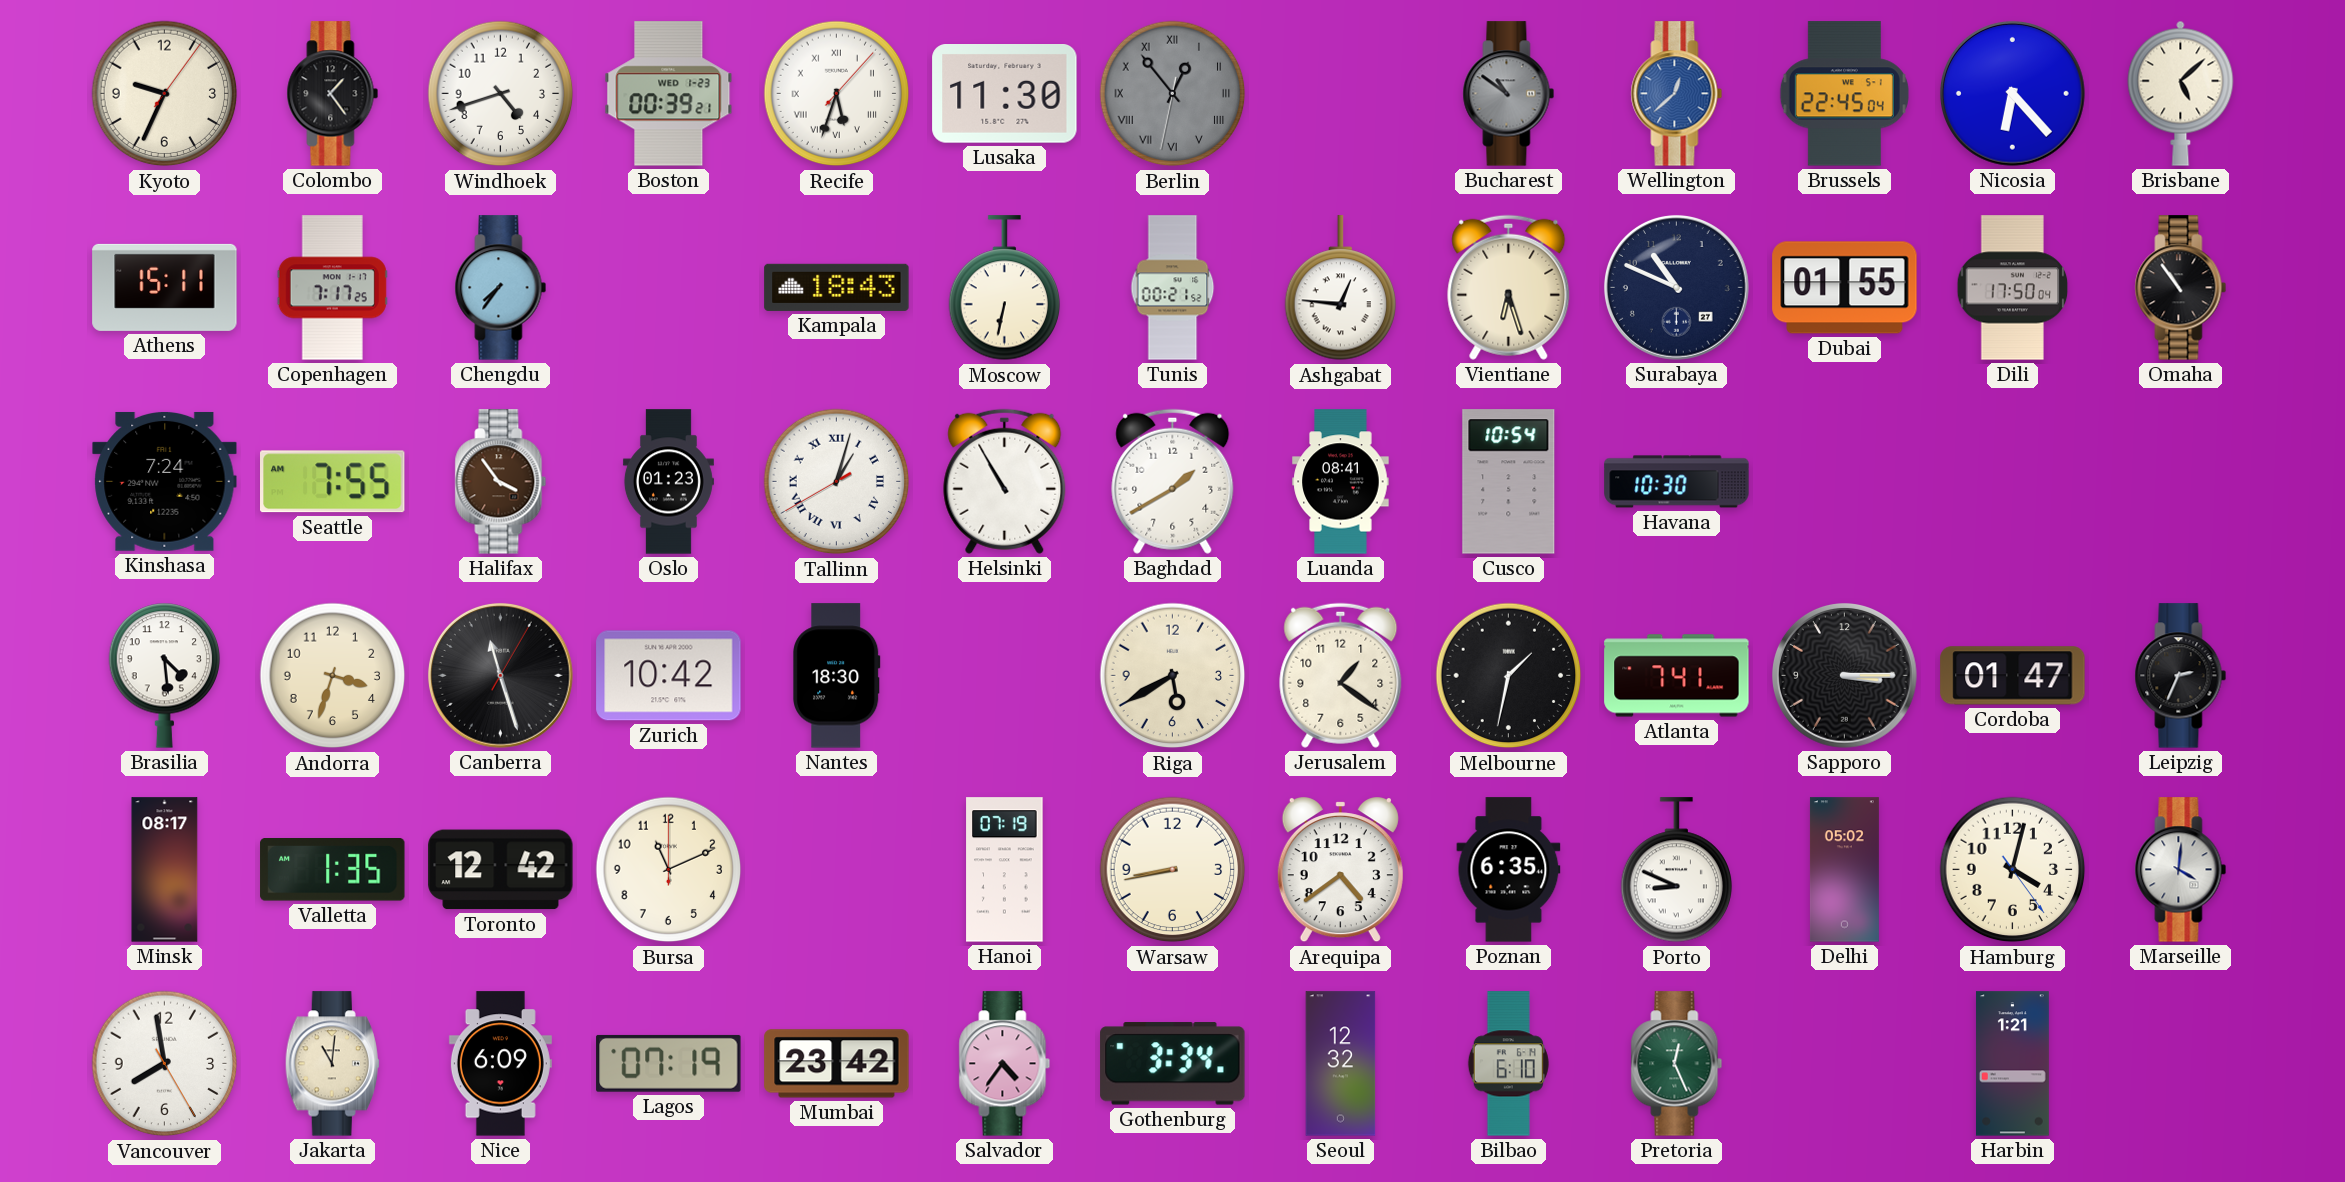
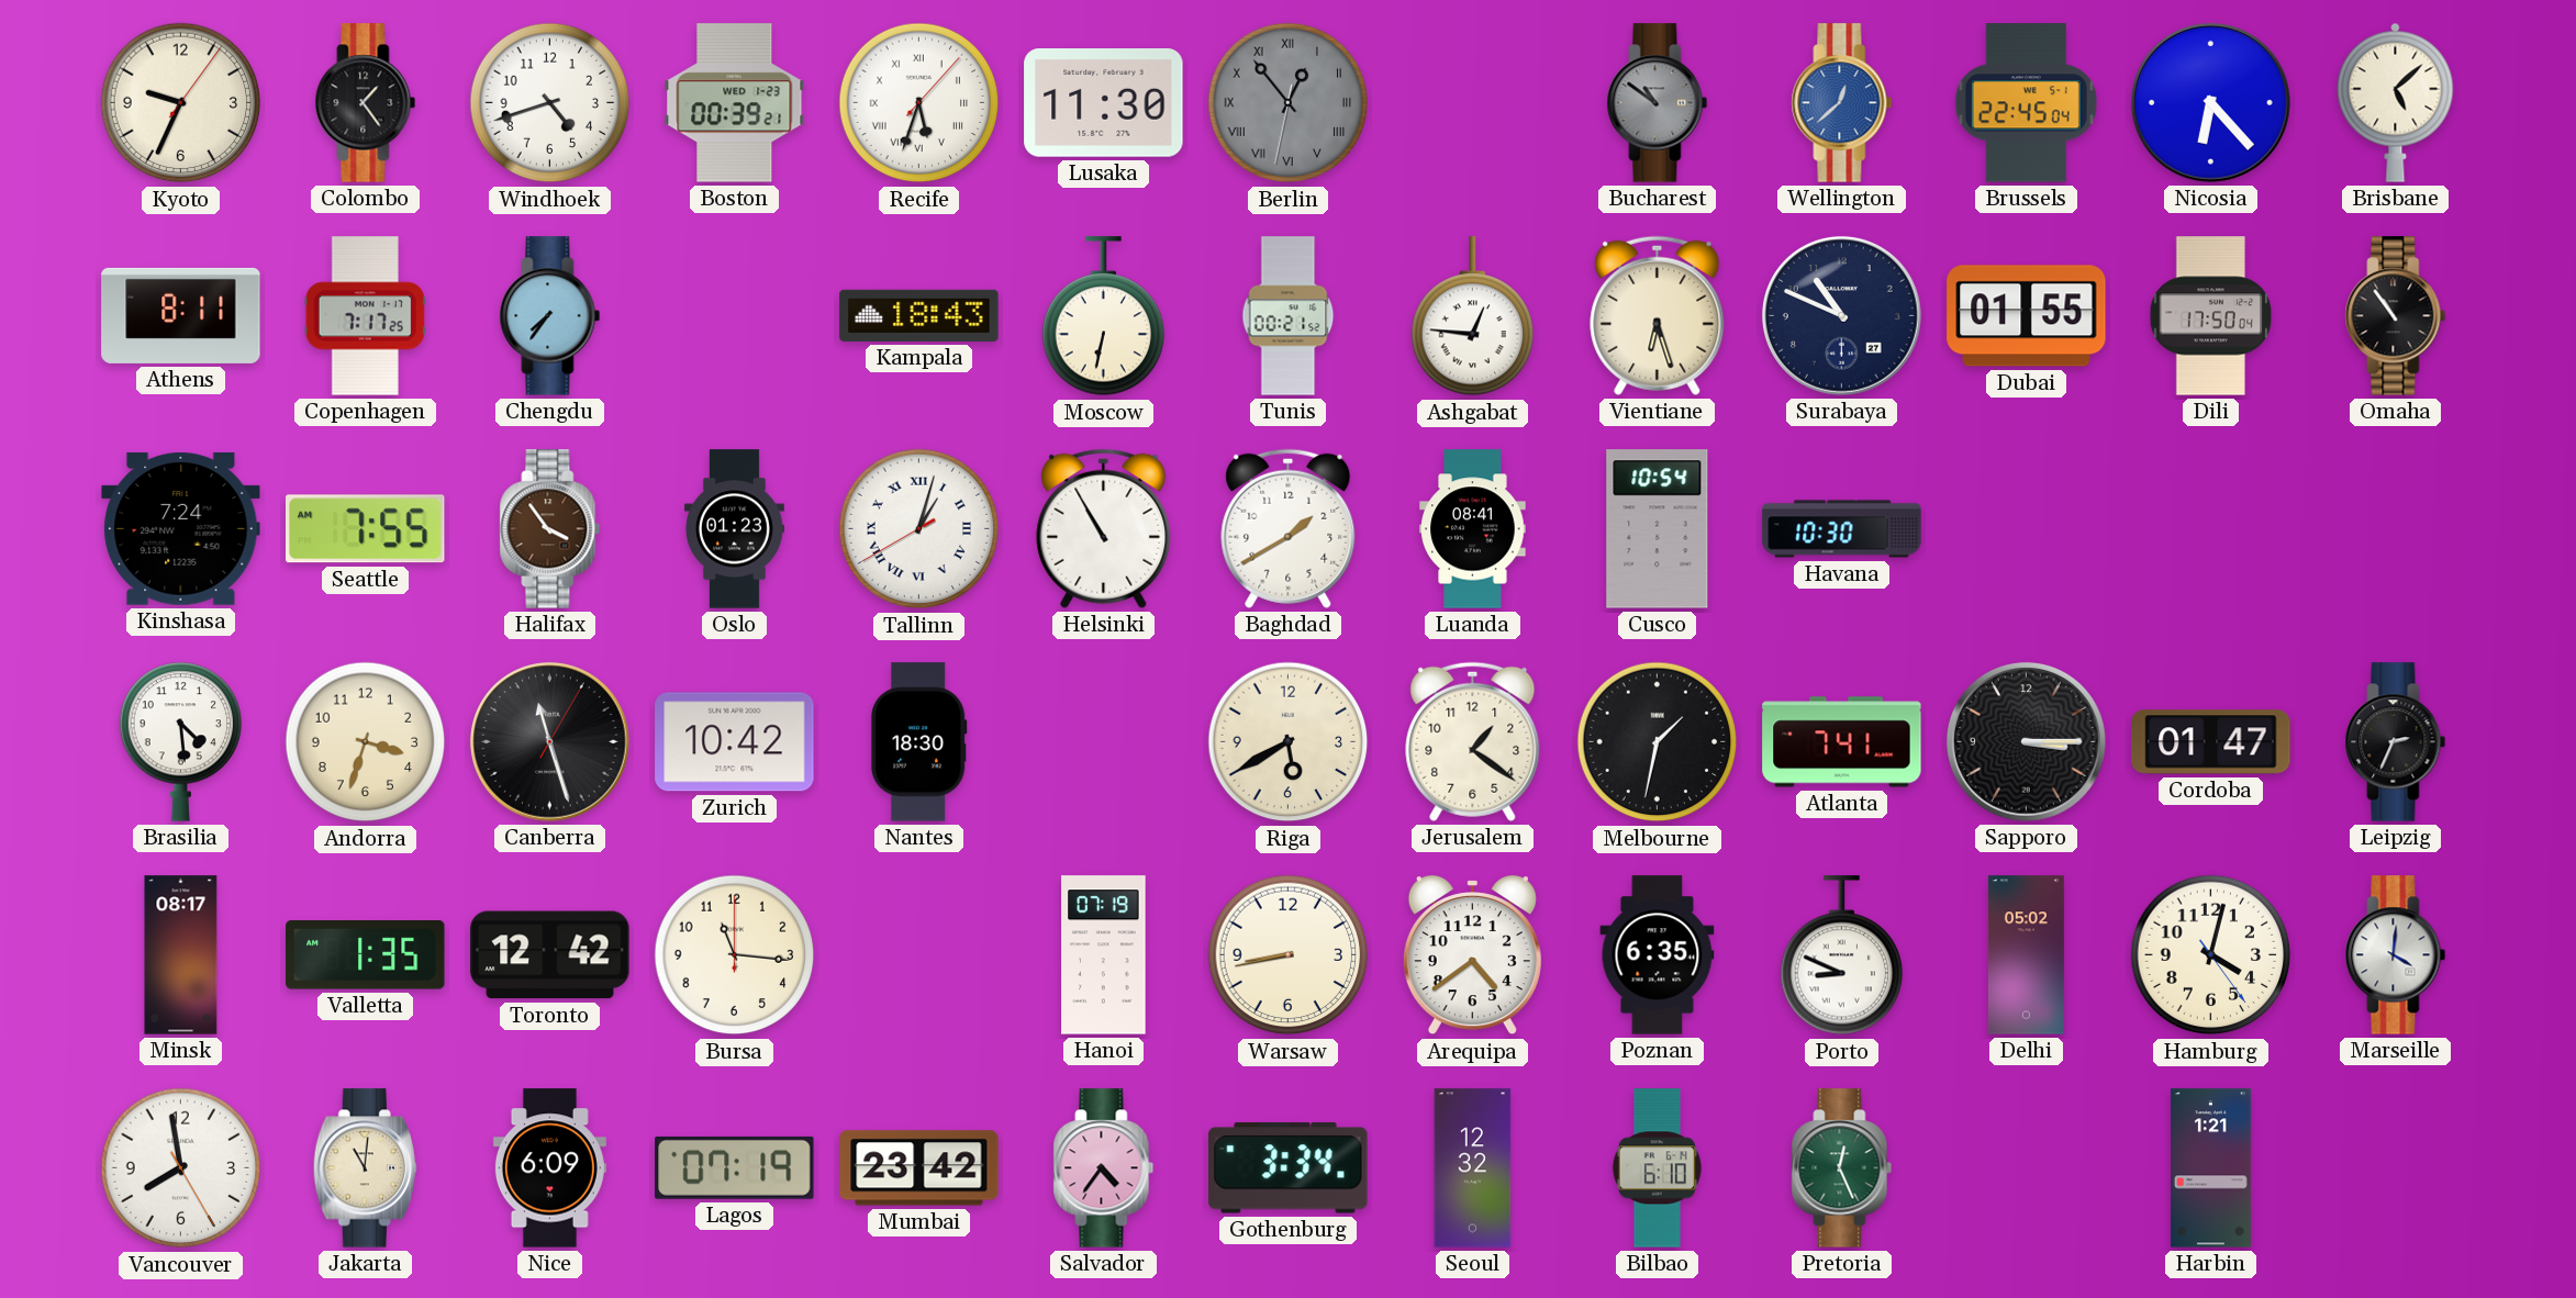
Athens: 15:11 -> 8:11
Bursa: 11:11 -> 11:16
